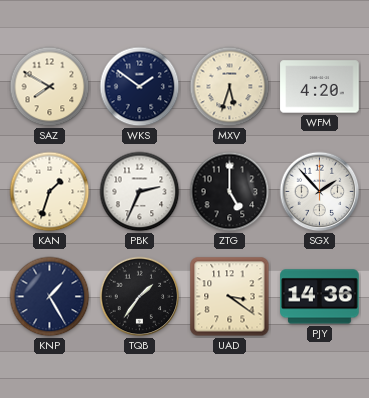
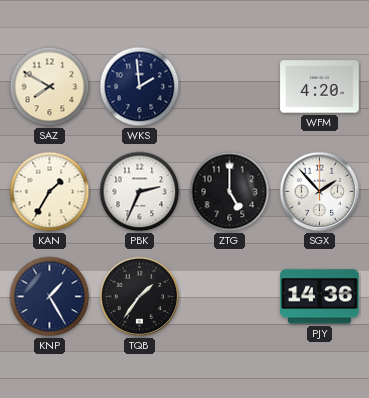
WKS: 1:51 -> 1:59
MXV: 5:33 -> none
KAN: 1:33 -> 1:35
UAD: 3:21 -> none
